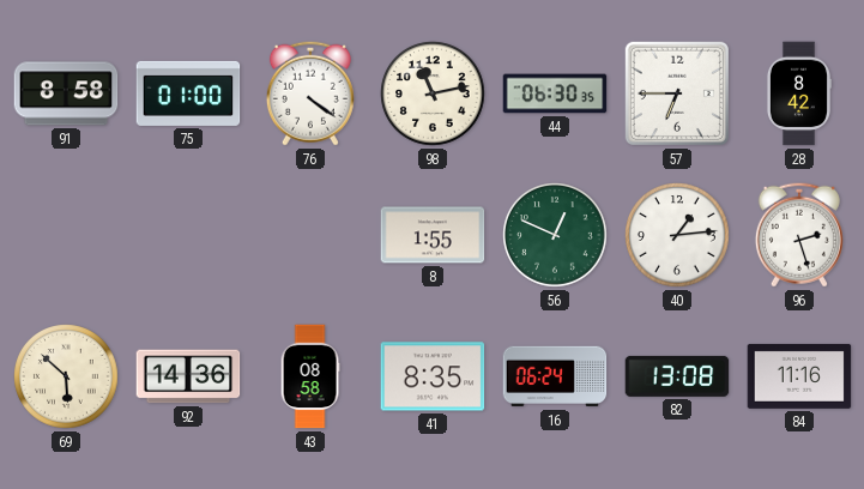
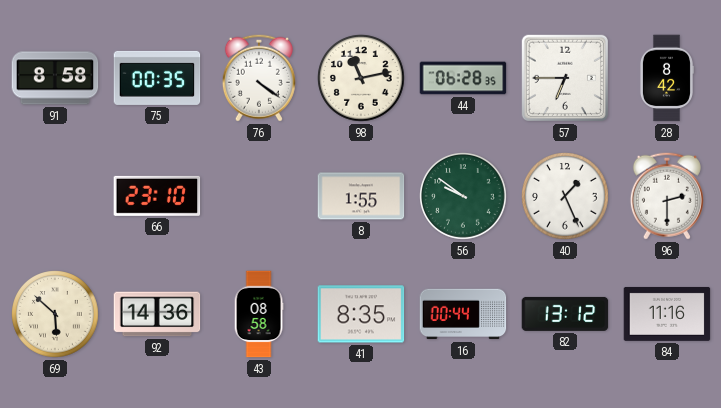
75: 01:00 -> 00:35
44: 06:30 -> 06:28
66: none -> 23:10
56: 12:49 -> 9:51
40: 1:14 -> 1:26
96: 2:27 -> 2:30
16: 06:24 -> 00:44
82: 13:08 -> 13:12
